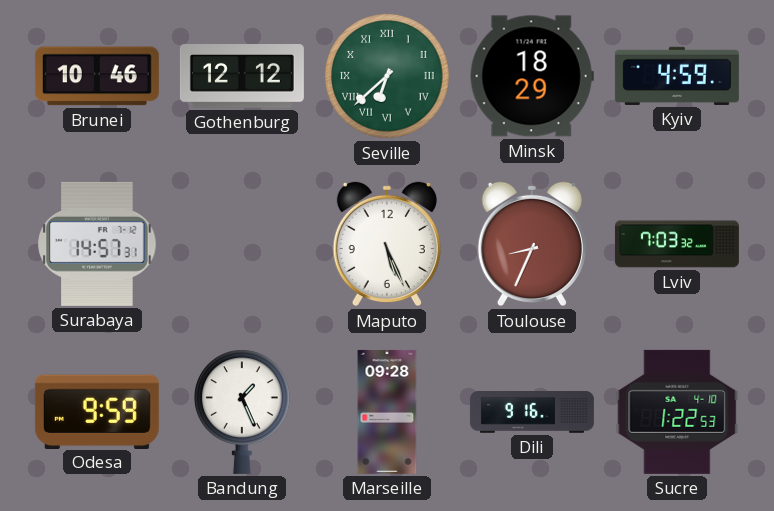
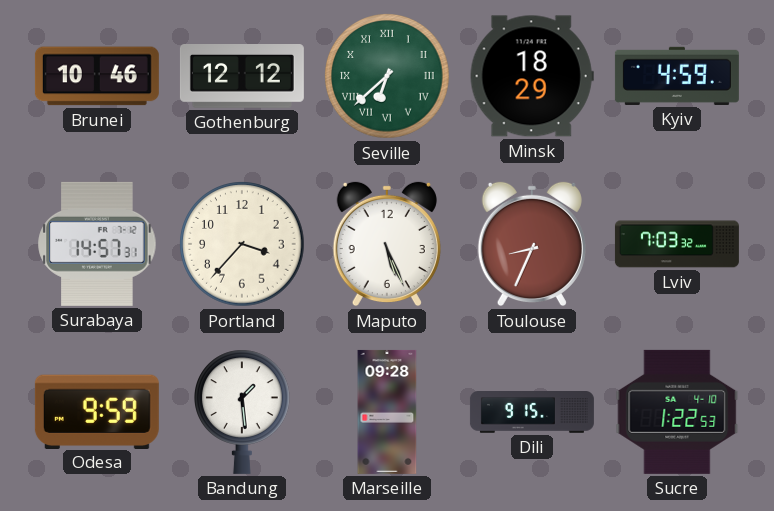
Portland: none -> 3:37
Bandung: 1:26 -> 1:29
Dili: 9:16 -> 9:15
